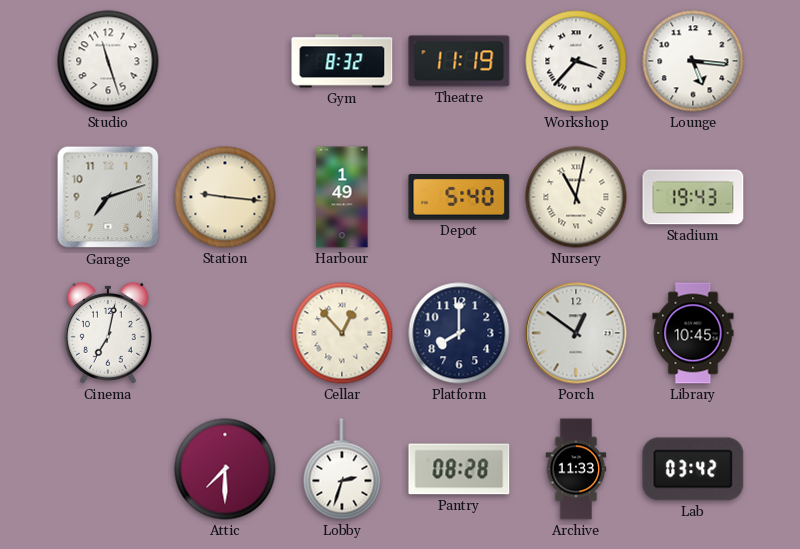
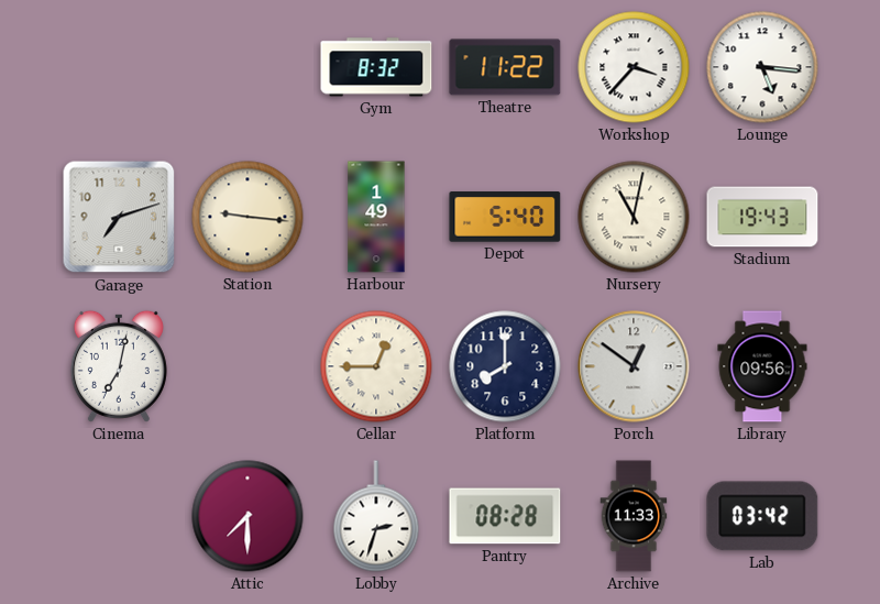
Studio: 11:27 -> none
Theatre: 11:19 -> 11:22
Cellar: 12:53 -> 12:45
Library: 10:45 -> 09:56
